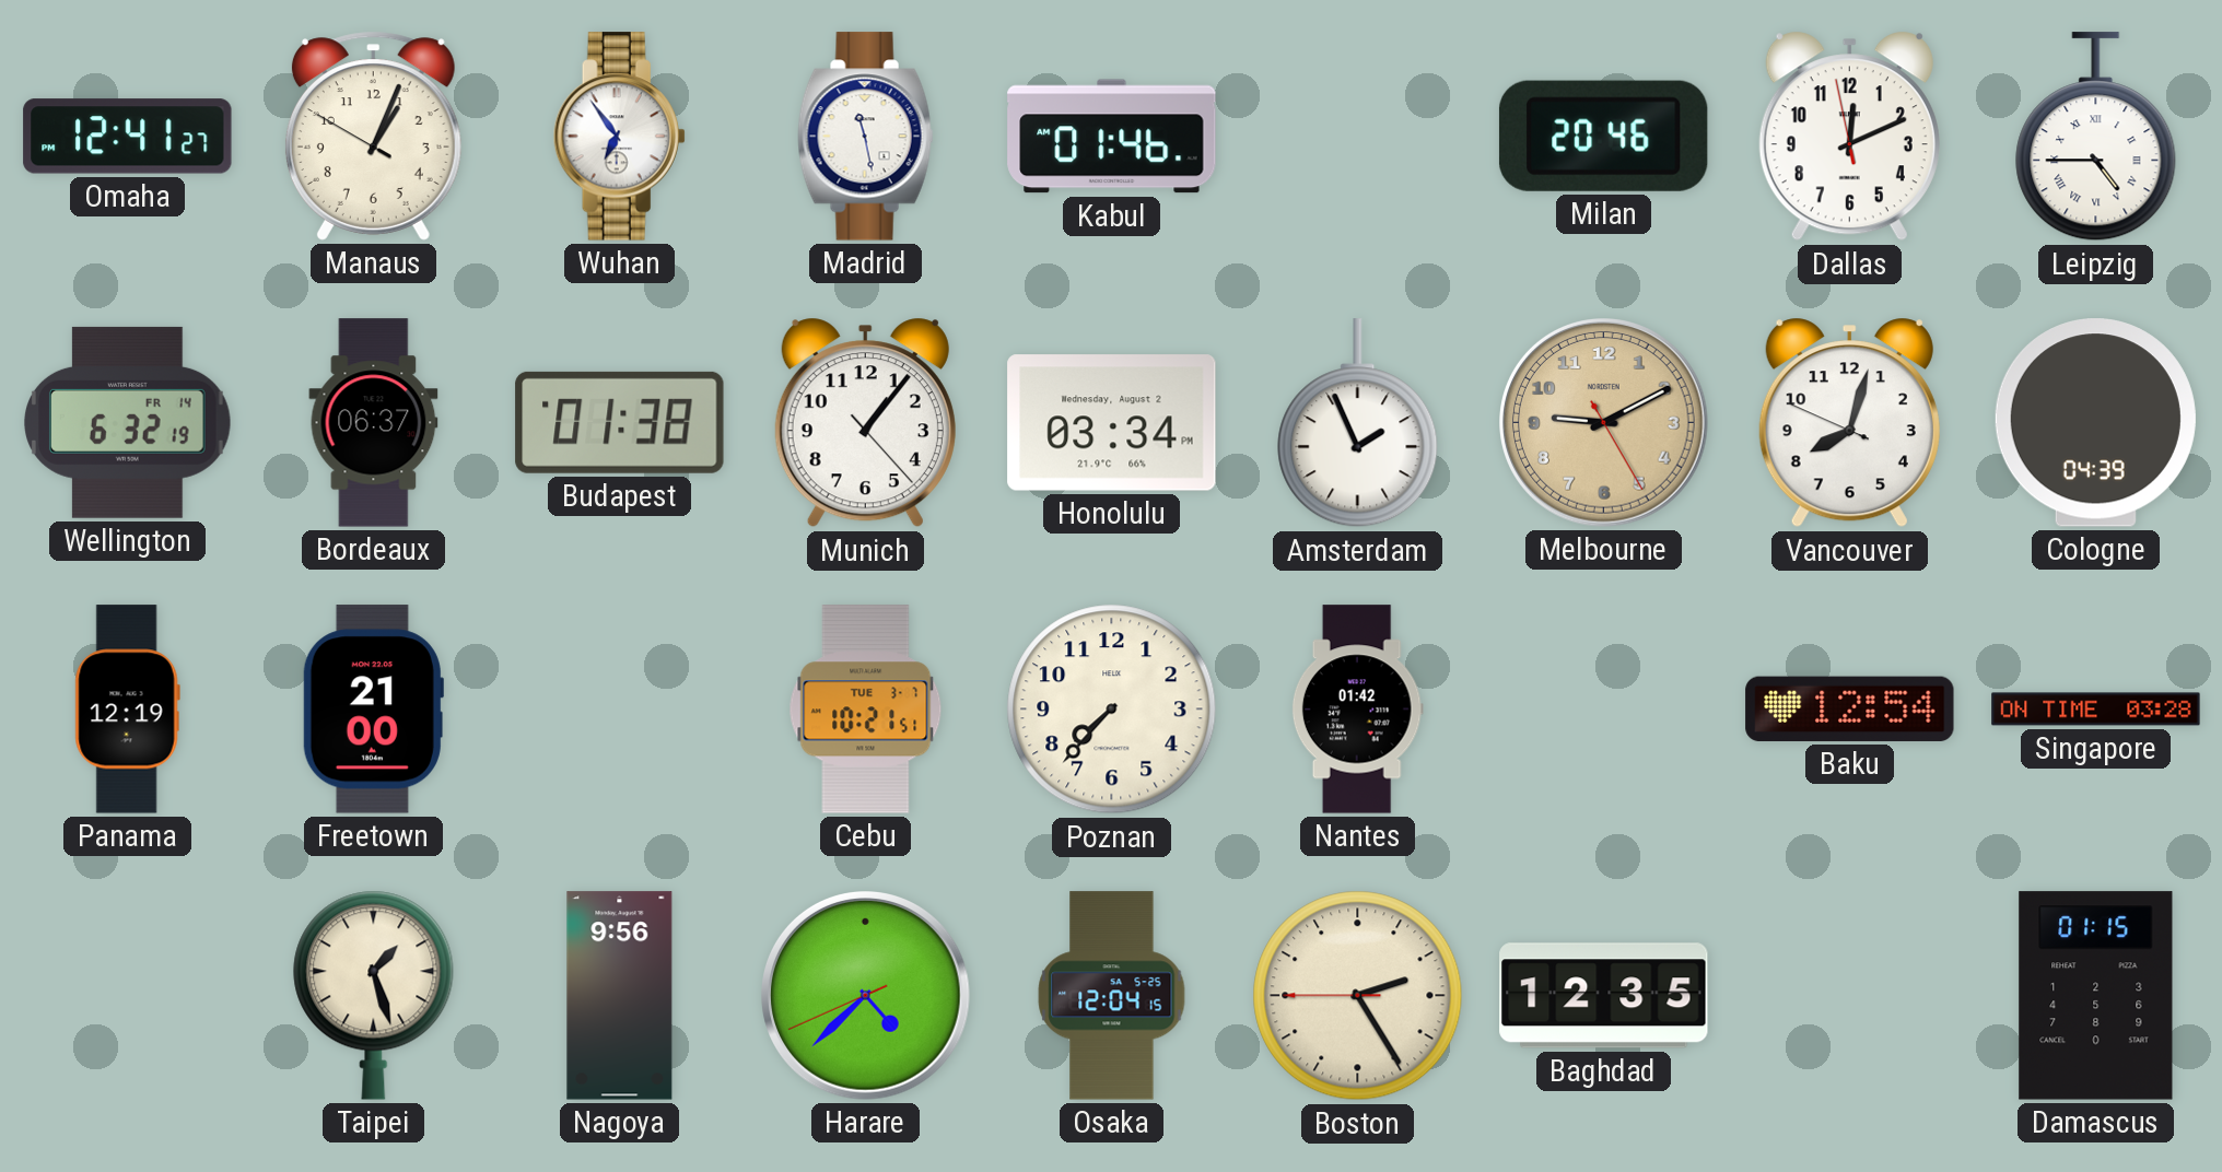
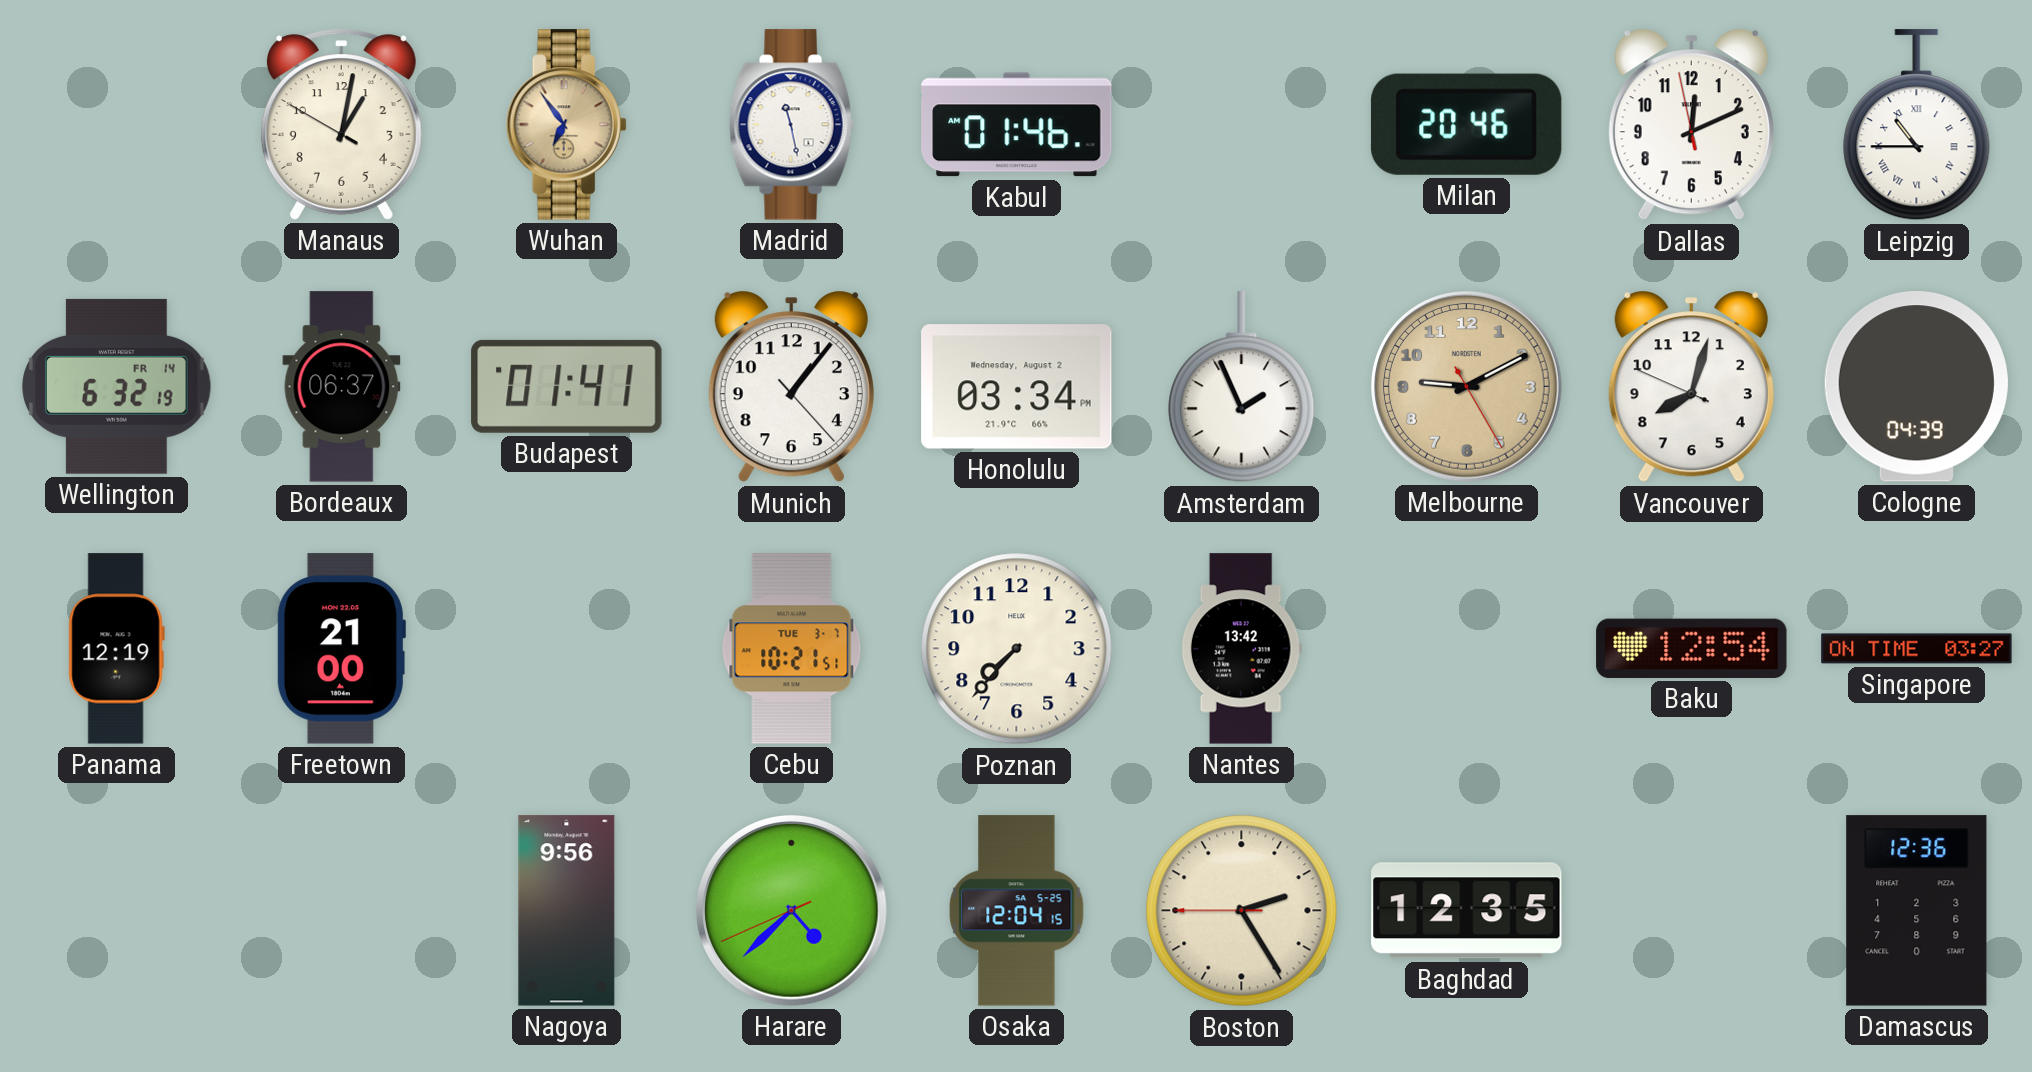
Omaha: 12:41 -> none
Manaus: 1:03 -> 1:01
Wuhan dial: white -> champagne
Leipzig: 4:45 -> 10:45
Budapest: 01:38 -> 01:41
Nantes: 01:42 -> 13:42
Singapore: 03:28 -> 03:27
Taipei: 1:27 -> none
Damascus: 01:15 -> 12:36
